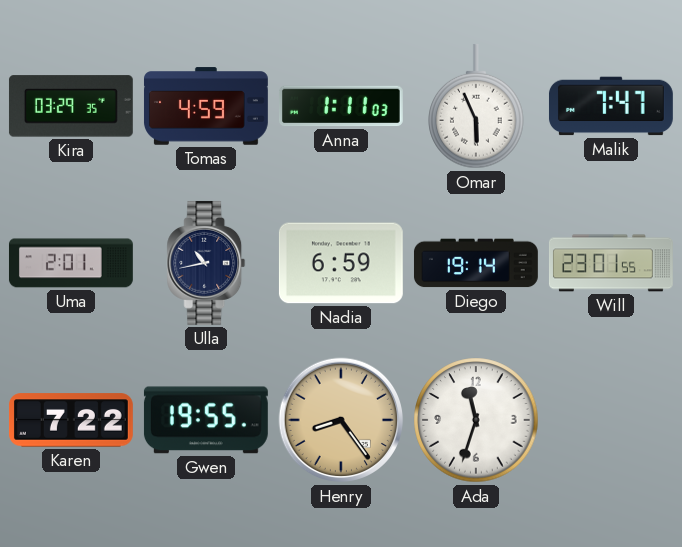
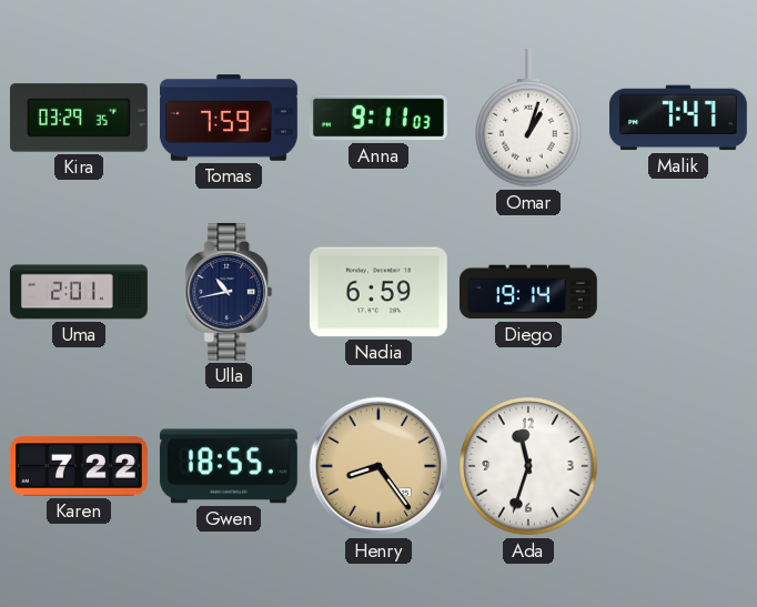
Tomas: 4:59 -> 7:59
Anna: 1:11 -> 9:11
Omar: 5:56 -> 1:03
Will: 23:01 -> none
Gwen: 19:55 -> 18:55
